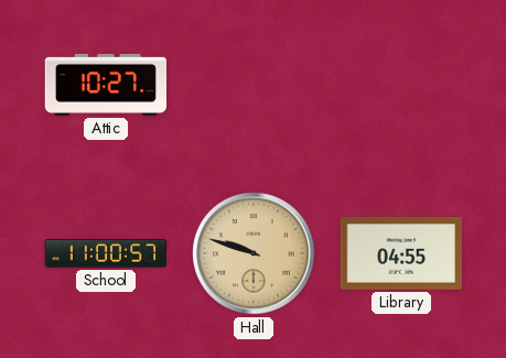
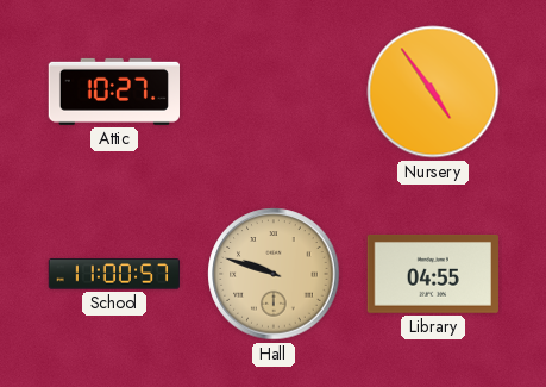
Nursery: none -> 4:54
